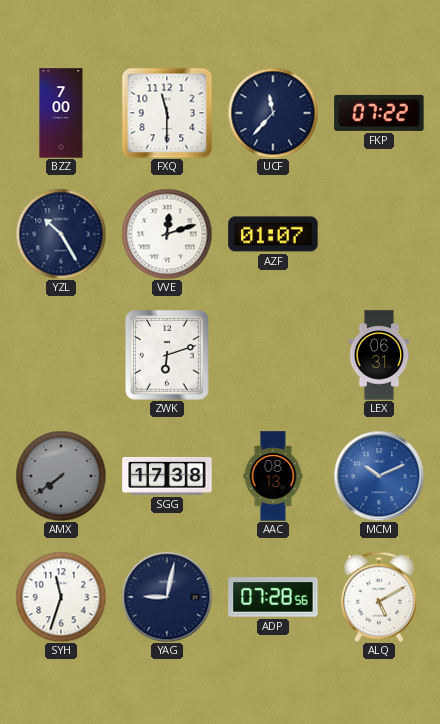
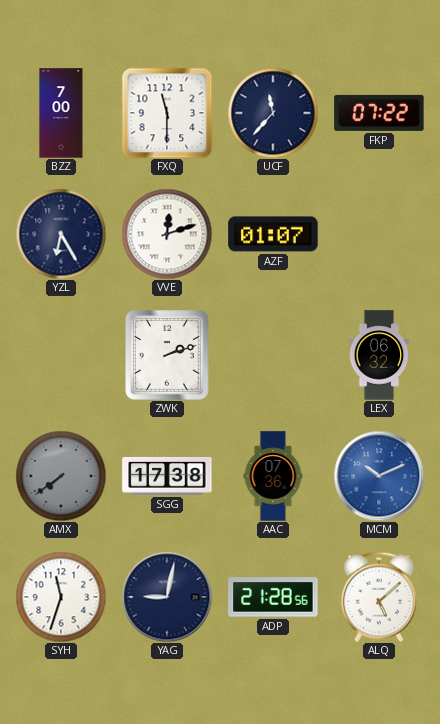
YZL: 10:25 -> 6:25
ZWK: 6:12 -> 2:12
LEX: 06:31 -> 06:32
AAC: 08:13 -> 07:36
ADP: 07:28 -> 21:28
ALQ: 5:10 -> 5:08
